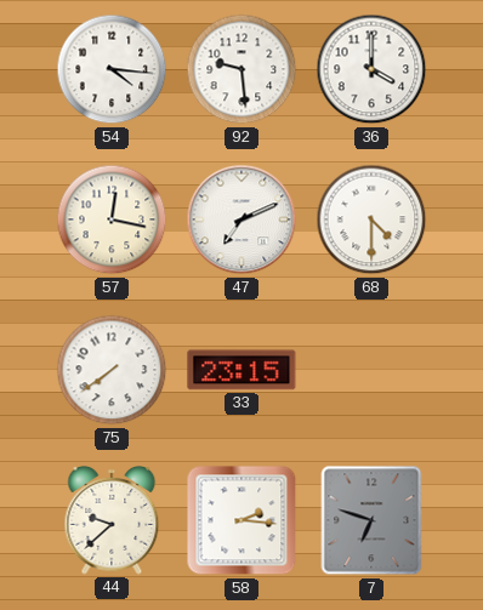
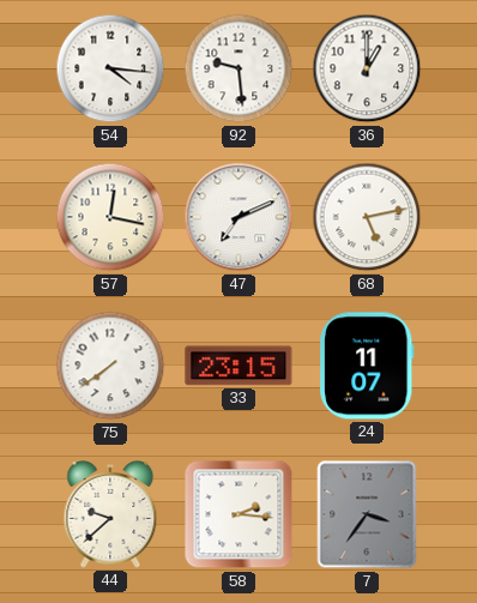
36: 4:00 -> 1:00
68: 4:30 -> 5:13
24: none -> 11:07
7: 6:48 -> 3:36
